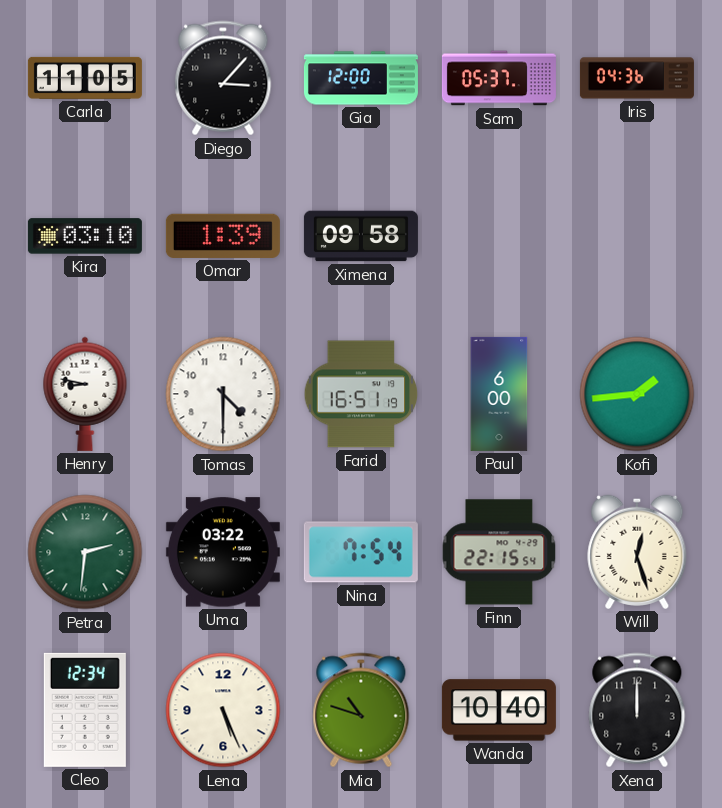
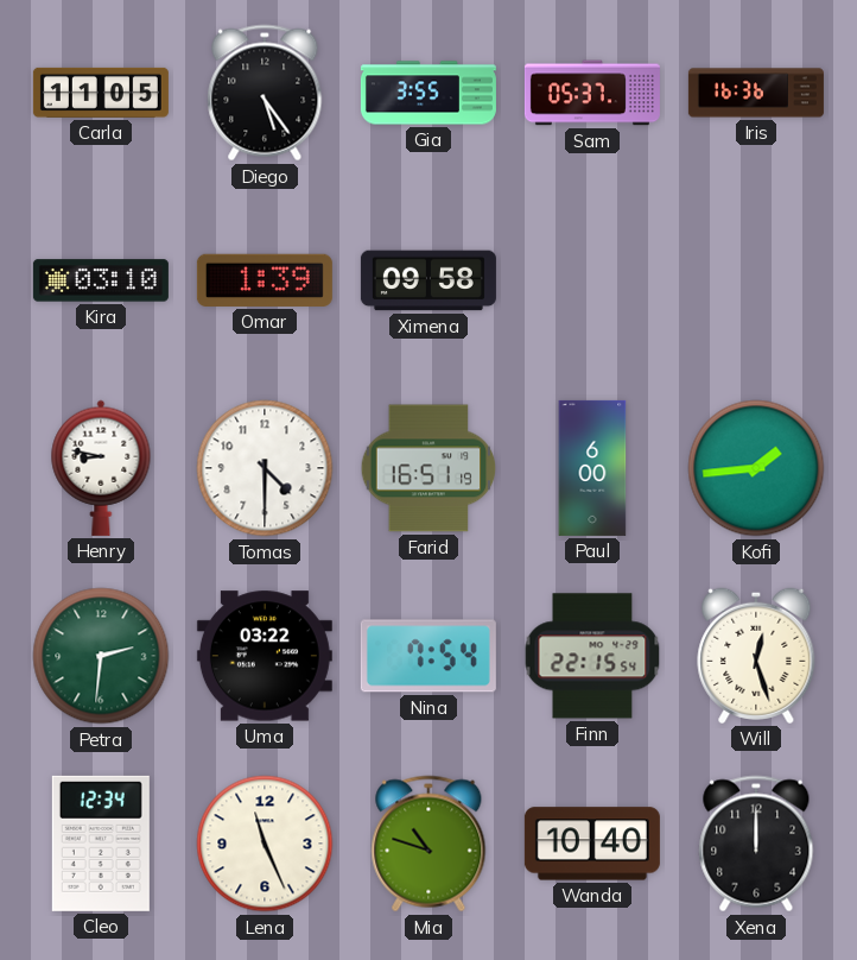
Diego: 3:07 -> 5:24
Gia: 12:00 -> 3:55
Iris: 04:36 -> 16:36
Lena: 5:26 -> 11:26
